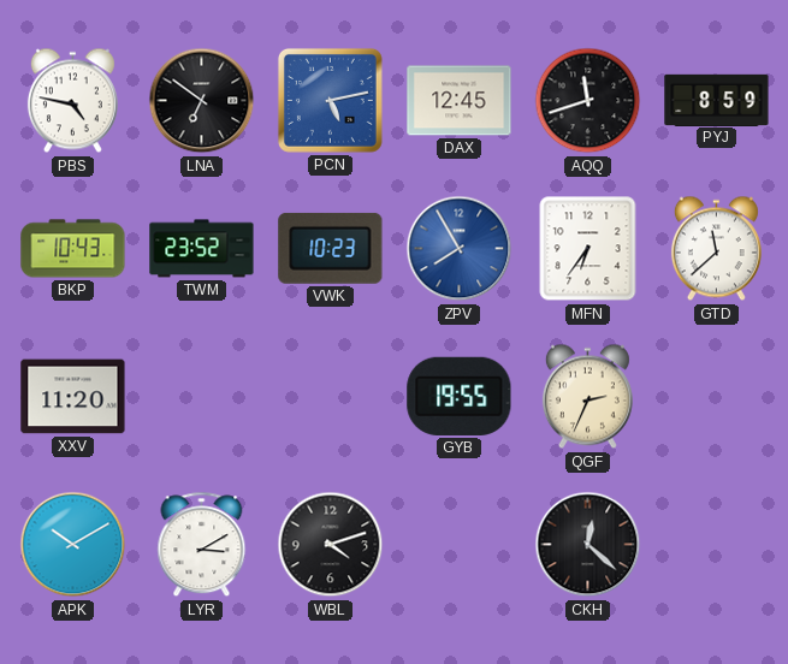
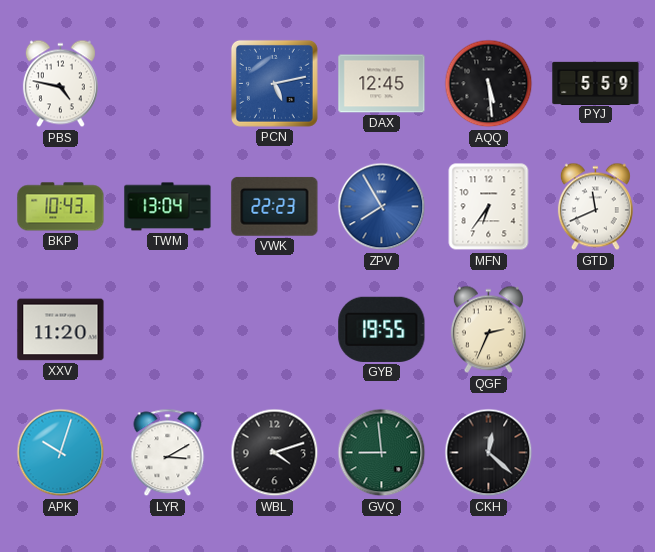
LNA: 6:51 -> none
AQQ: 11:42 -> 5:29
PYJ: 8:59 -> 5:59
TWM: 23:52 -> 13:04
VWK: 10:23 -> 22:23
GTD: 11:38 -> 11:41
APK: 10:10 -> 10:03
GVQ: none -> 8:59
